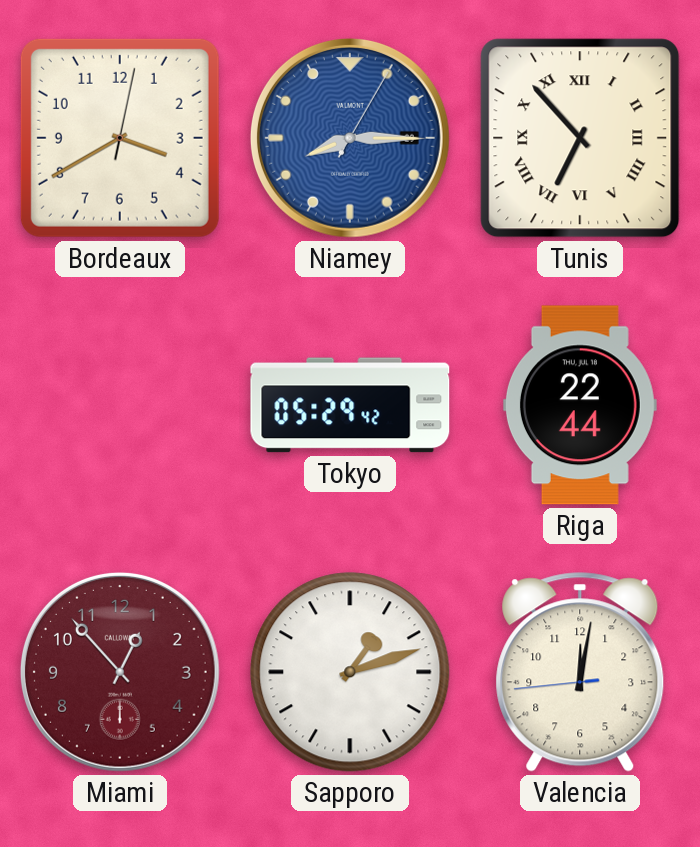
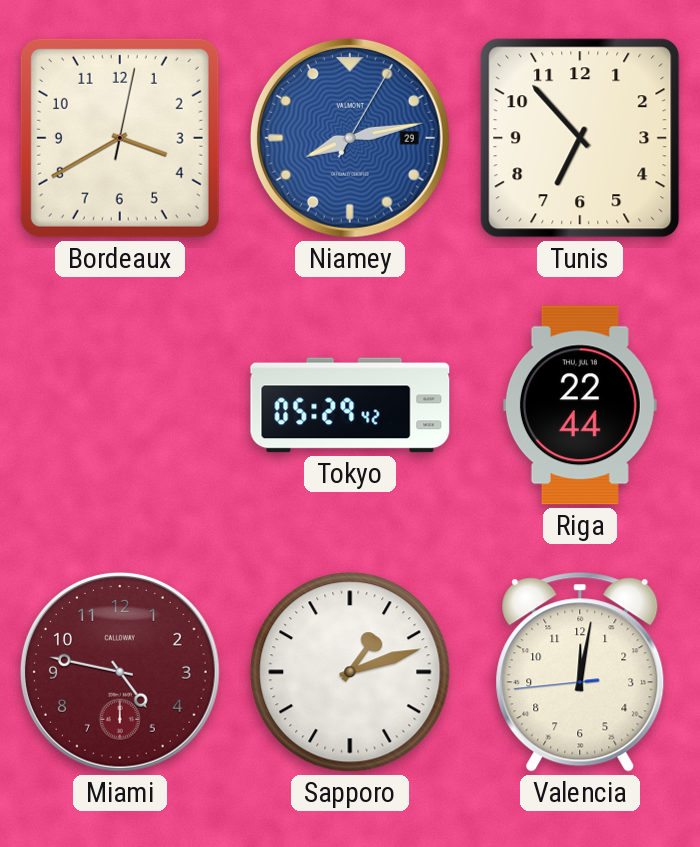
Niamey: 8:15 -> 8:13
Tunis numerals: Roman -> Arabic
Miami: 12:53 -> 4:47
